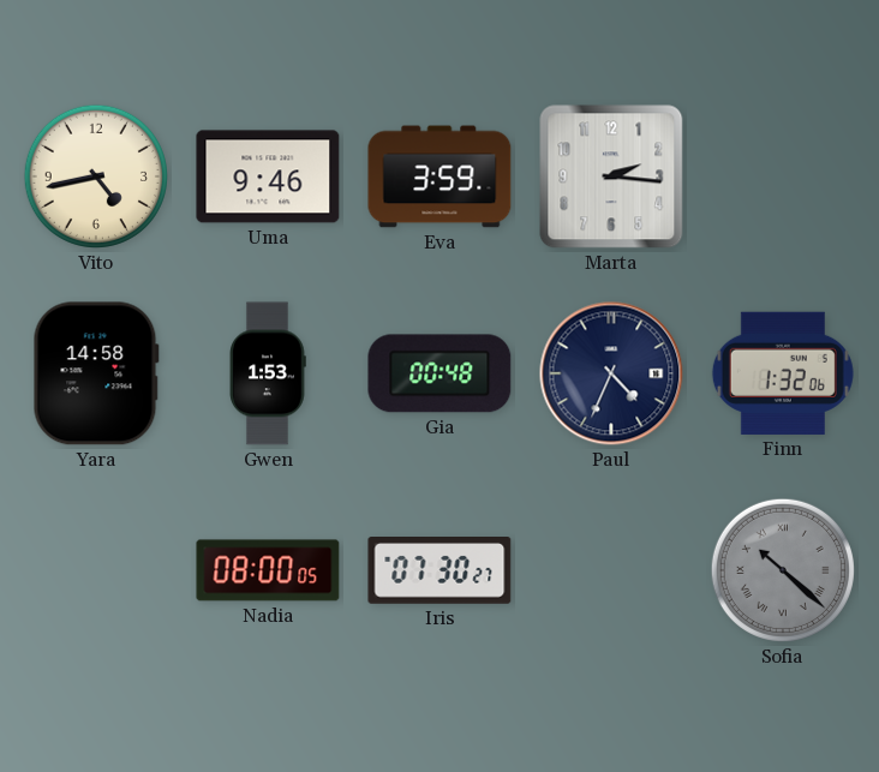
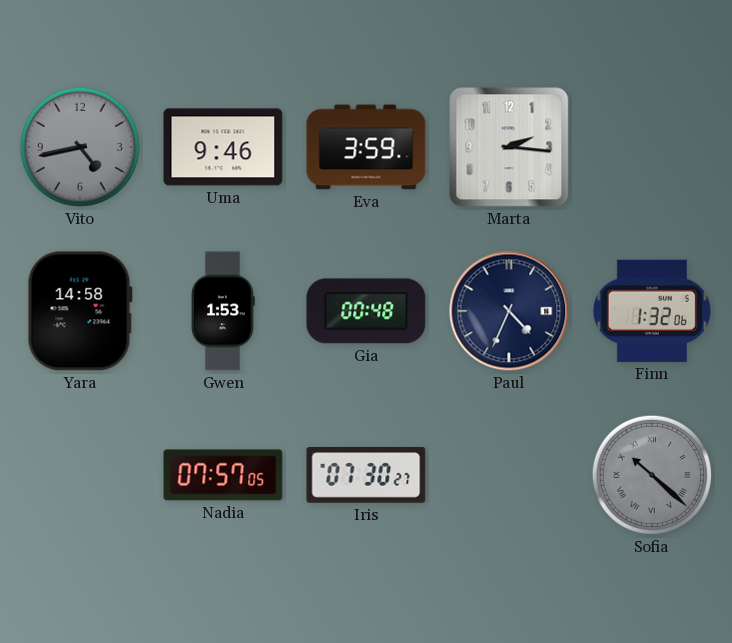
Vito dial: cream -> grey
Nadia: 08:00 -> 07:57
